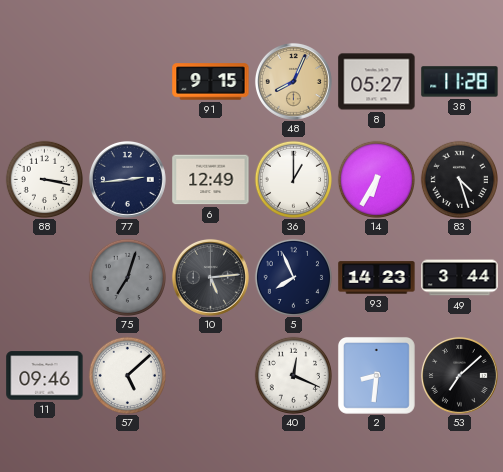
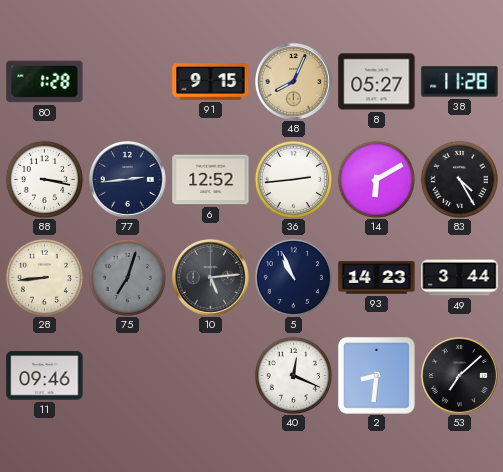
80: none -> 1:28
6: 12:49 -> 12:52
36: 1:00 -> 2:44
14: 6:35 -> 6:10
83: 4:27 -> 4:25
28: none -> 8:44
5: 7:56 -> 10:56
57: 5:08 -> none
